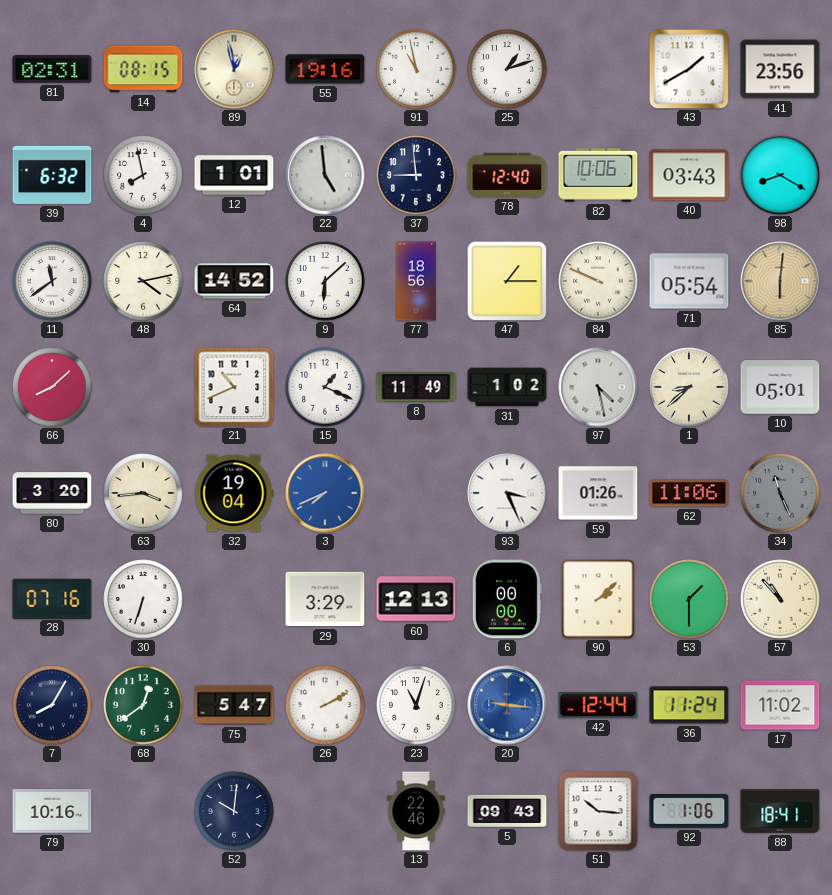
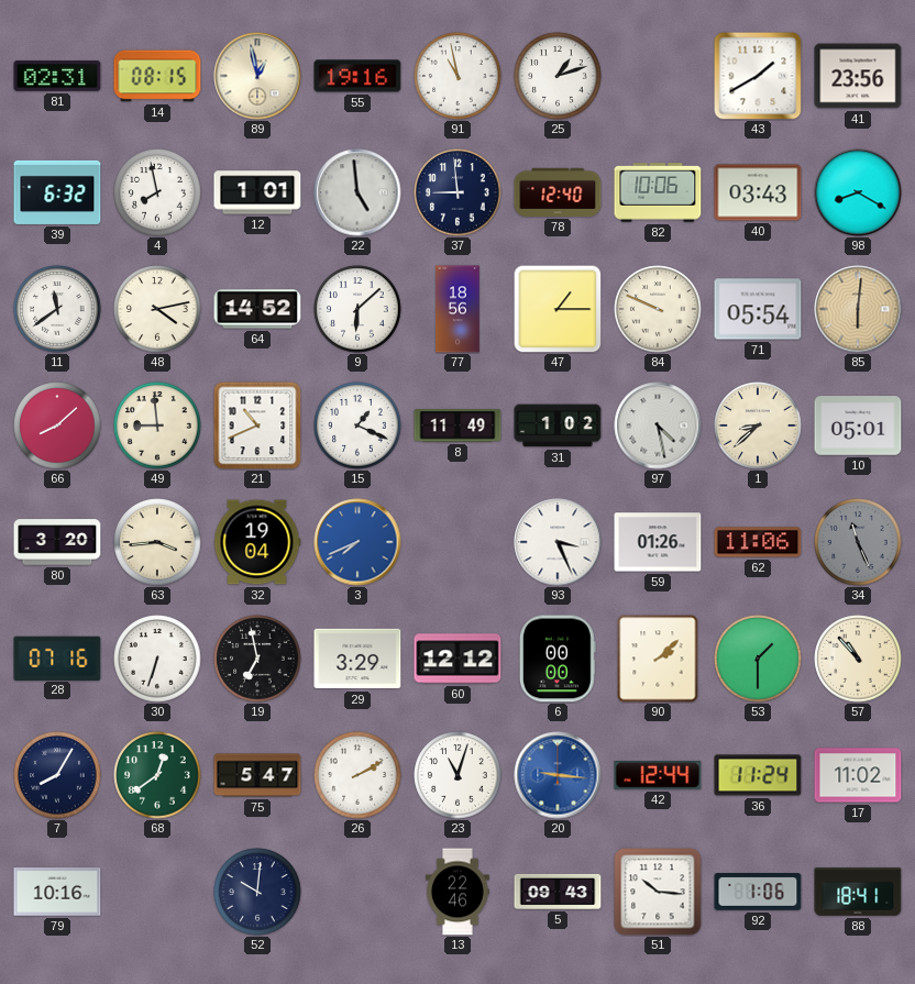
49: none -> 8:59
19: none -> 6:58
60: 12:13 -> 12:12
